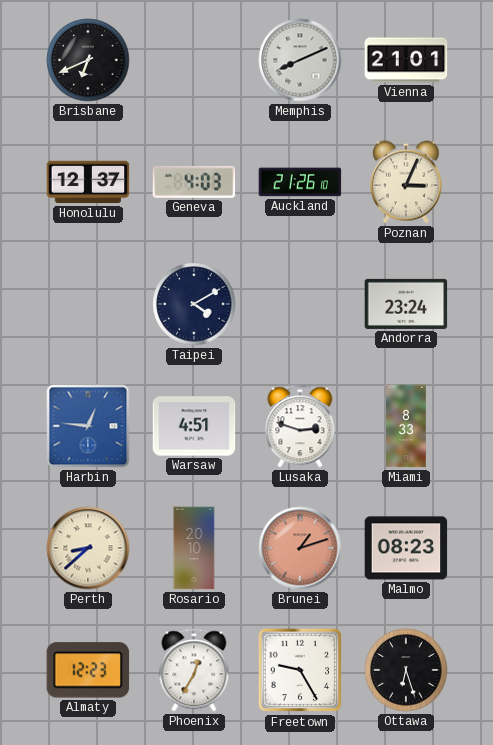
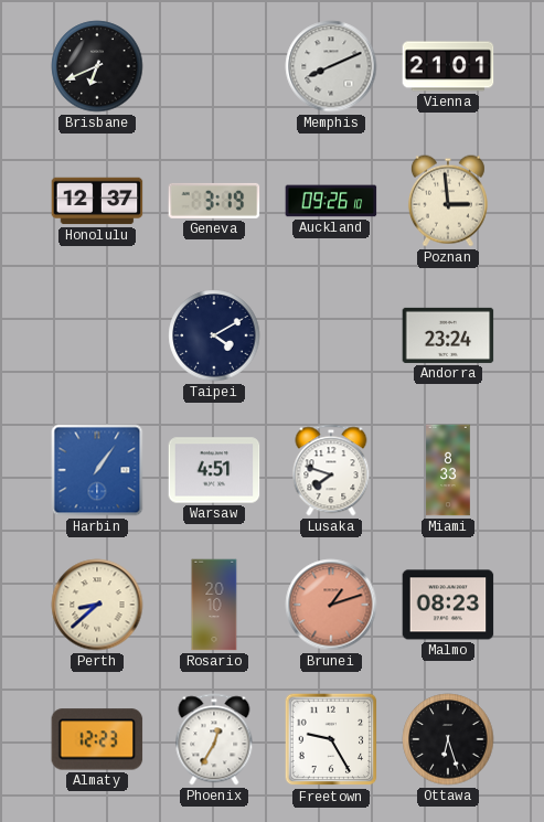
Geneva: 4:03 -> 3:19
Auckland: 21:26 -> 09:26
Poznan: 3:04 -> 2:59
Harbin: 12:46 -> 1:06
Lusaka: 2:48 -> 7:48
